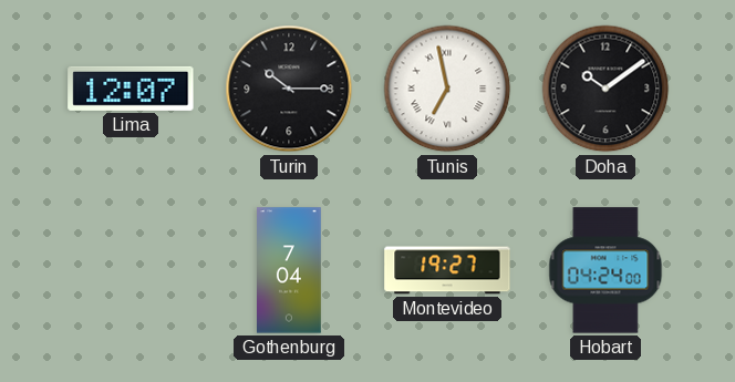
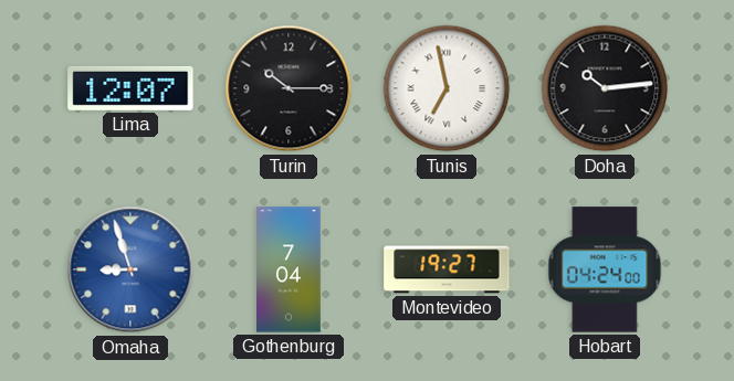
Doha: 10:09 -> 10:14
Omaha: none -> 8:57
